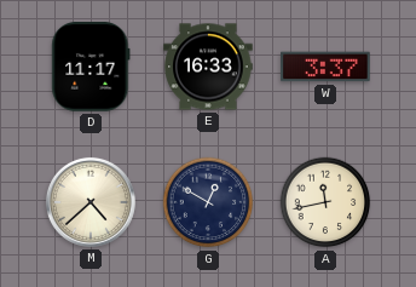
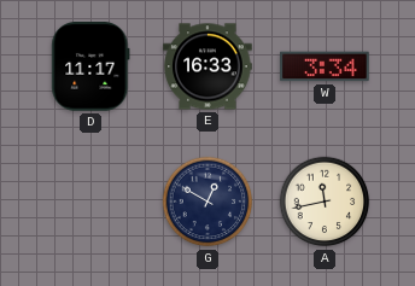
W: 3:37 -> 3:34
M: 4:38 -> none
